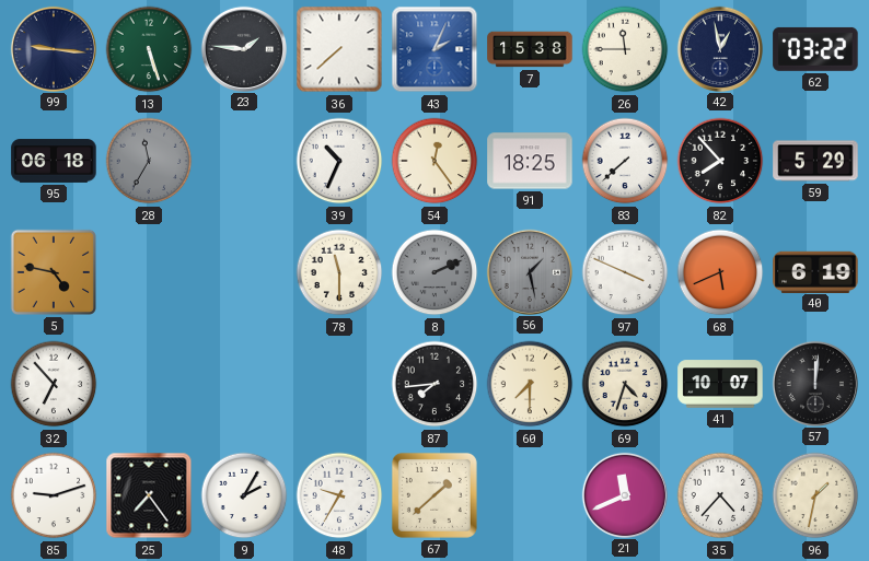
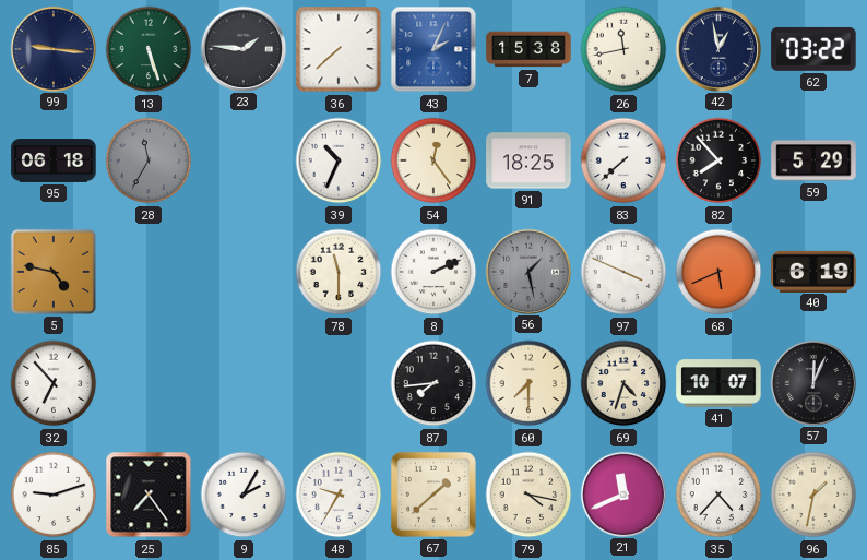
26: 11:45 -> 11:43
8 dial: grey -> white
57: 12:01 -> 12:04
79: none -> 4:17
